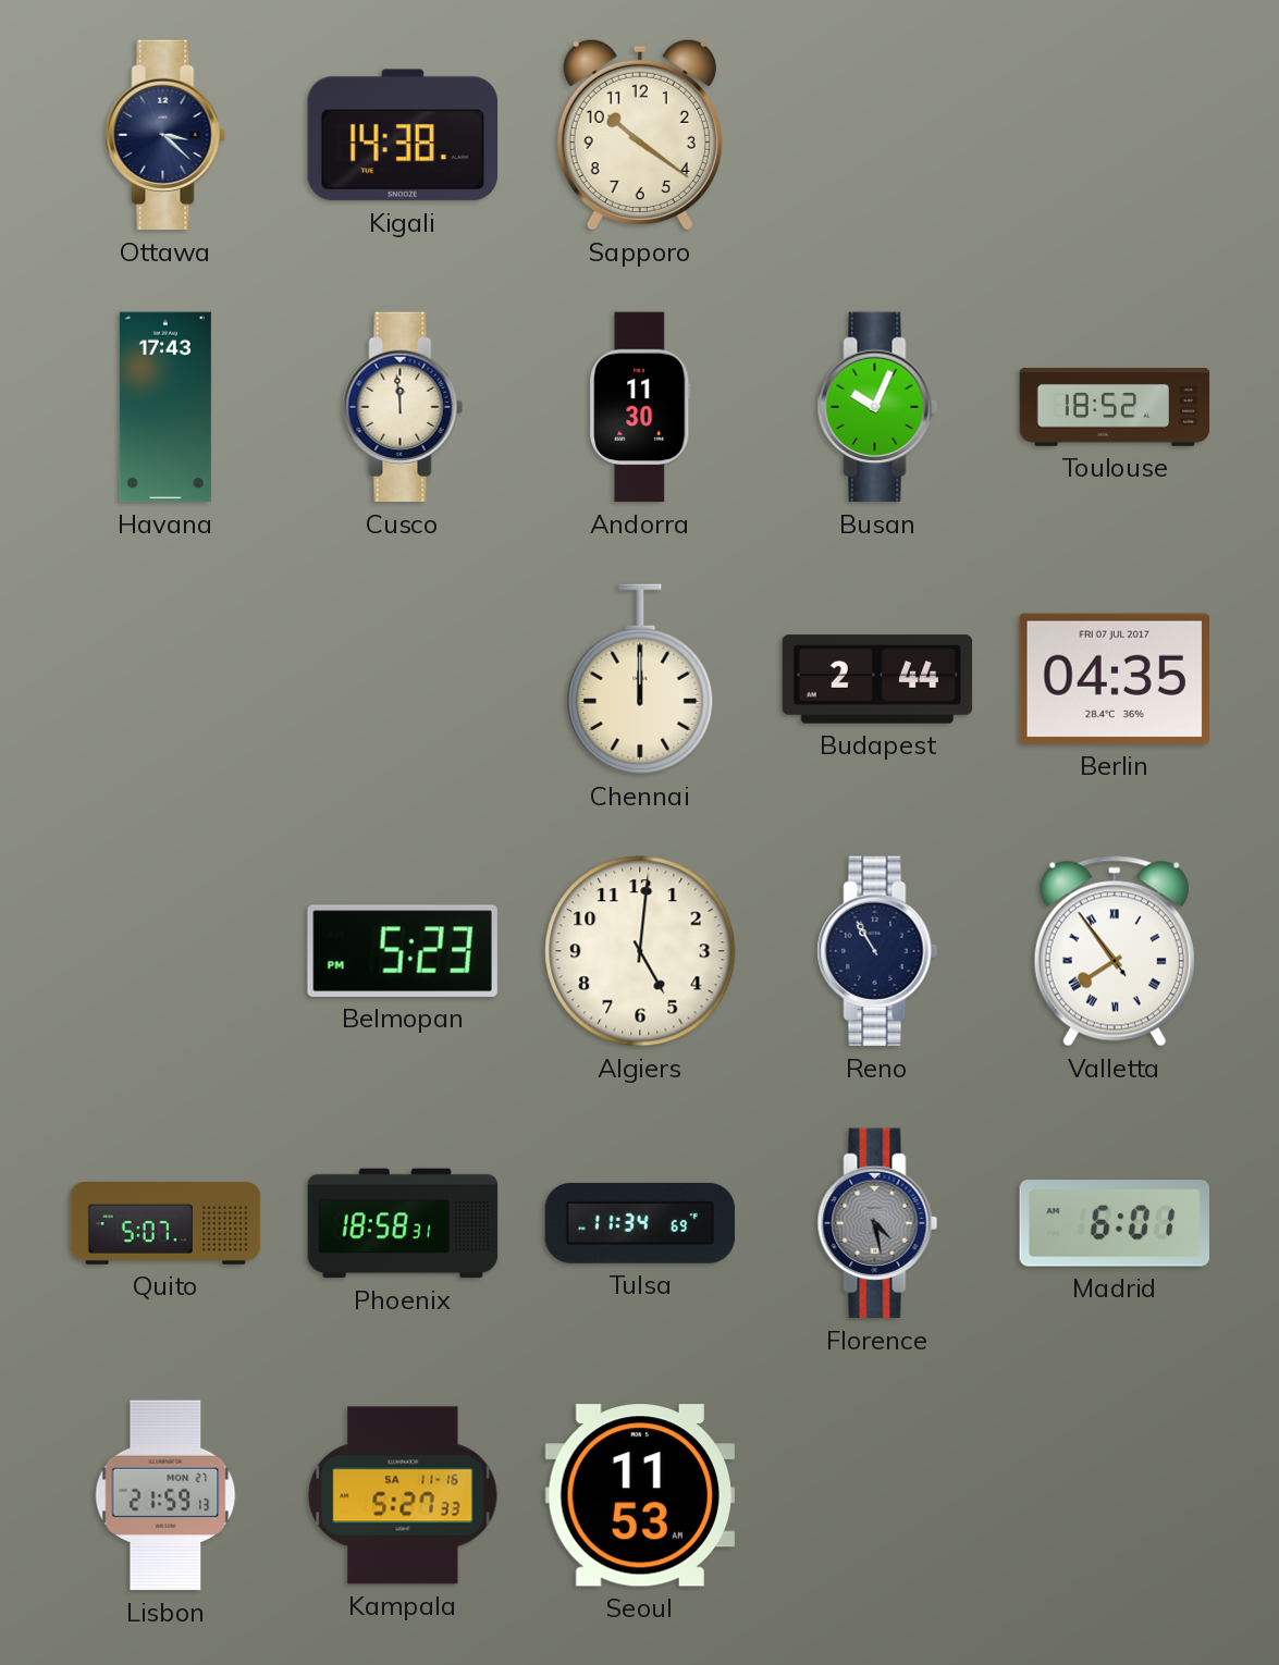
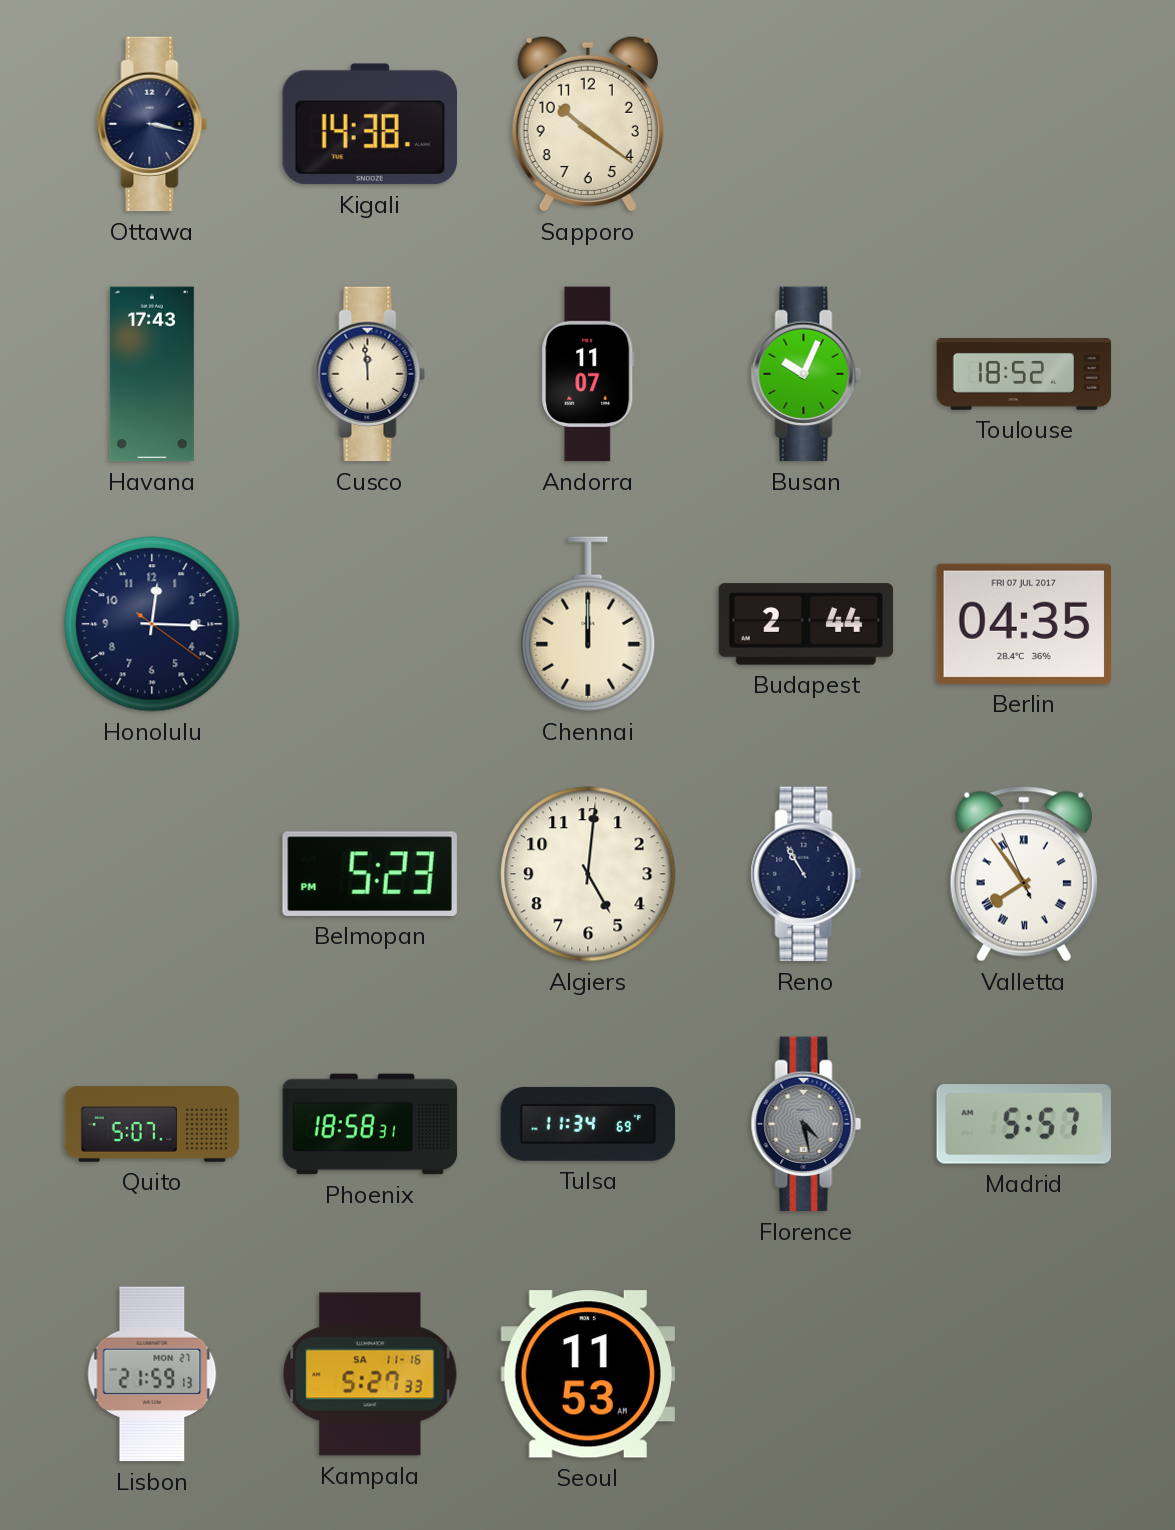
Ottawa: 3:22 -> 3:17
Andorra: 11:30 -> 11:07
Honolulu: none -> 12:15
Valletta: 7:53:54 -> 7:53:56
Madrid: 6:01 -> 5:57
